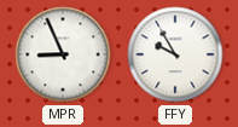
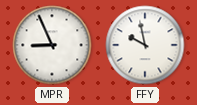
FFY: 9:55 -> 9:58
